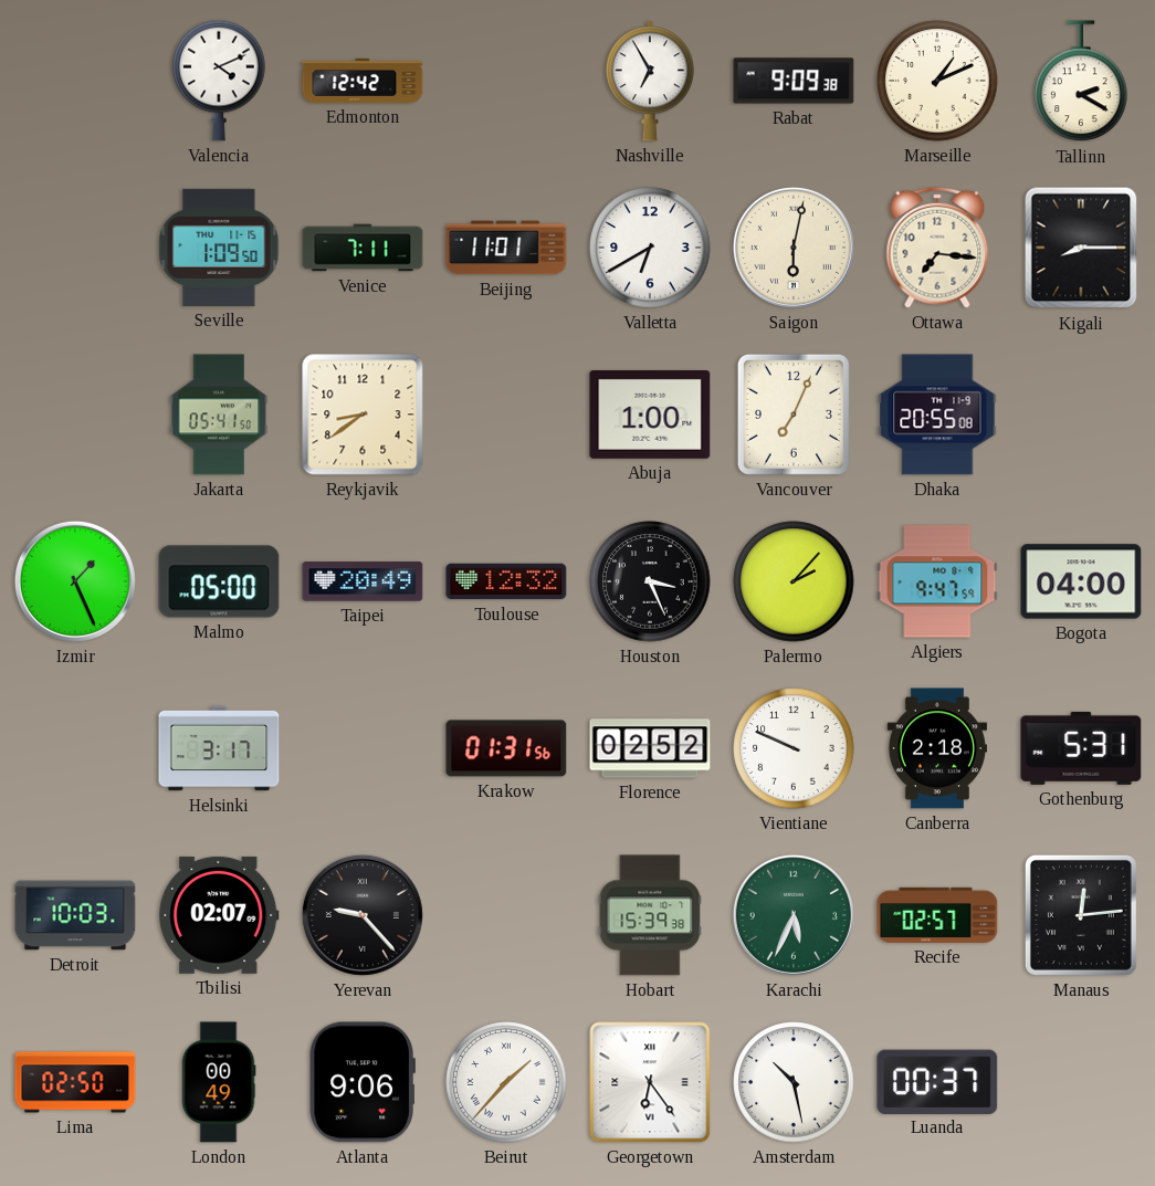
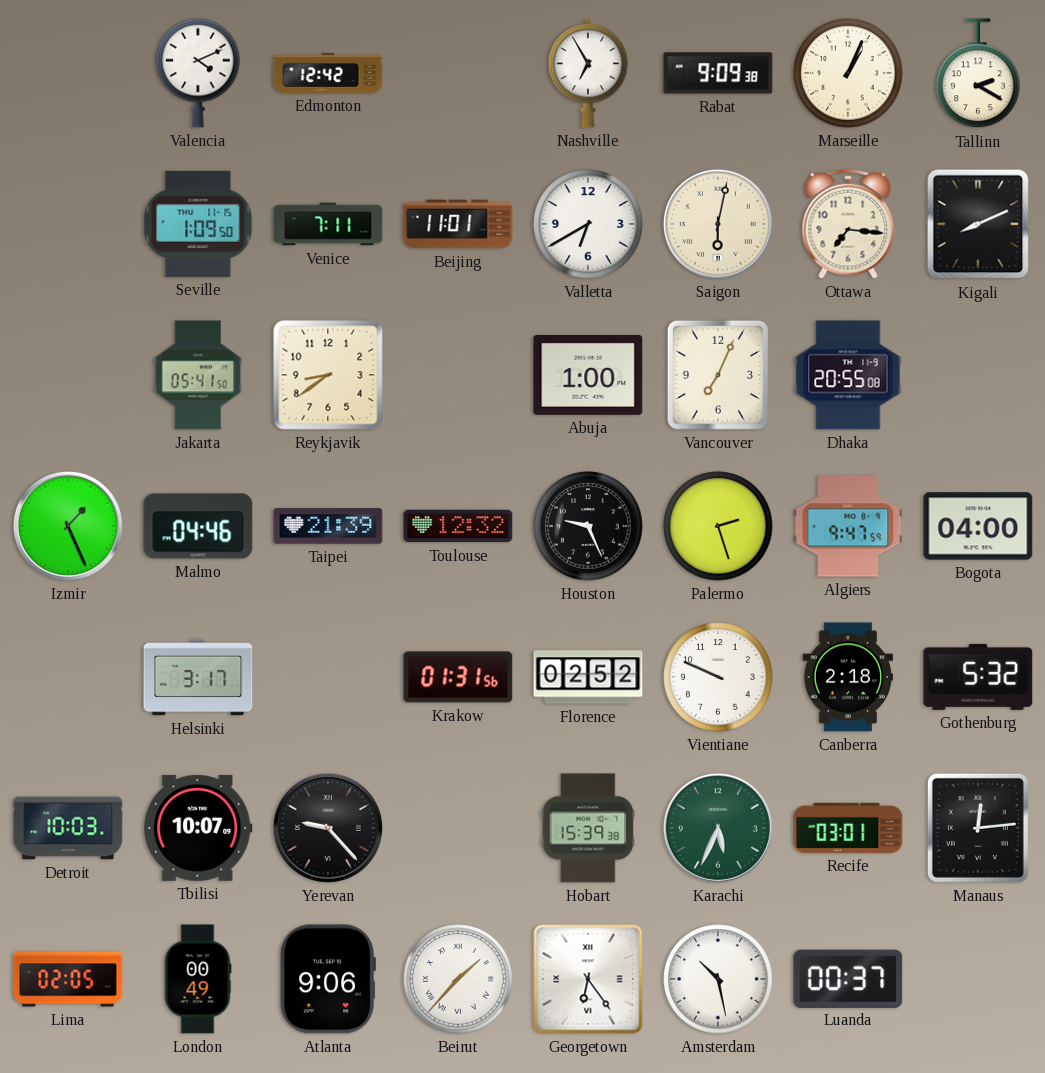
Marseille: 1:11 -> 1:04
Kigali: 8:15 -> 8:11
Malmo: 05:00 -> 04:46
Taipei: 20:49 -> 21:39
Houston: 3:26 -> 9:26
Palermo: 2:07 -> 2:27
Gothenburg: 5:31 -> 5:32
Tbilisi: 02:07 -> 10:07
Recife: 02:57 -> 03:01
Lima: 02:50 -> 02:05
